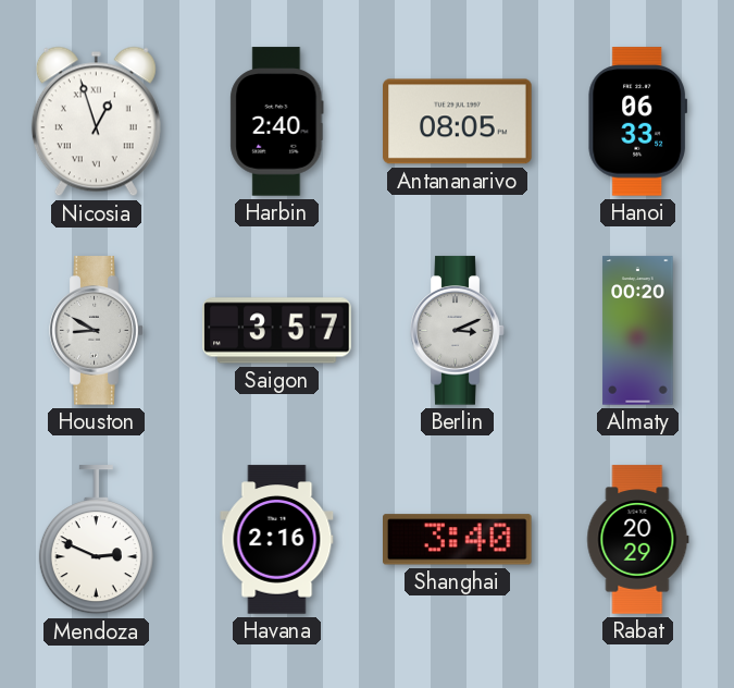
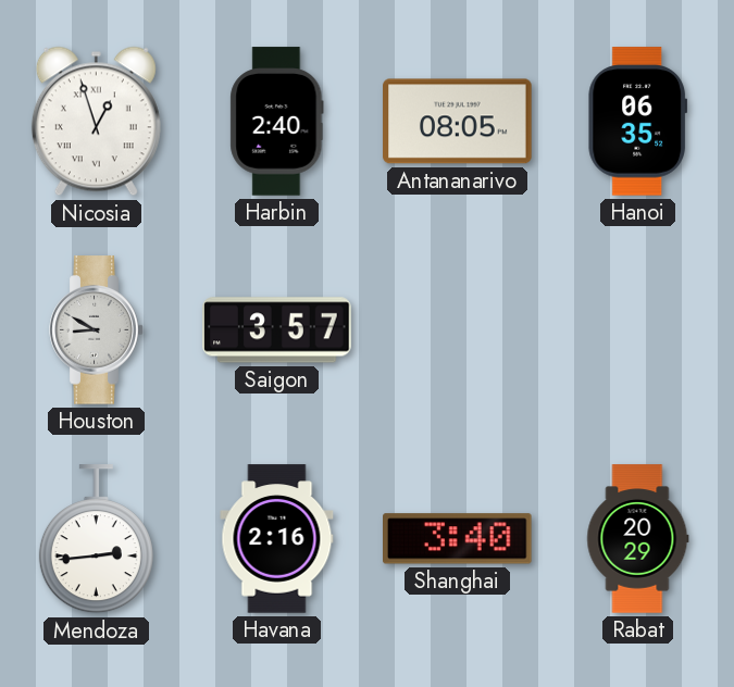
Hanoi: 06:33 -> 06:35
Berlin: 3:11 -> none
Almaty: 00:20 -> none
Mendoza: 2:49 -> 2:44
